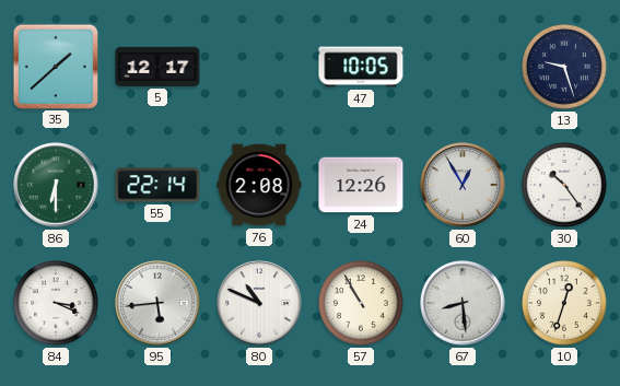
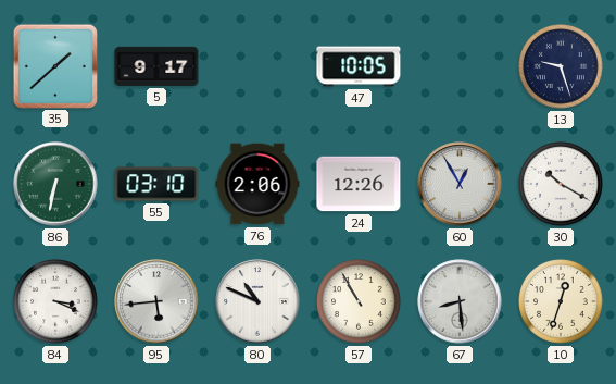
5: 12:17 -> 9:17
86: 6:30 -> 6:32
55: 22:14 -> 03:10
76: 2:08 -> 2:06
30: 10:24 -> 10:20
